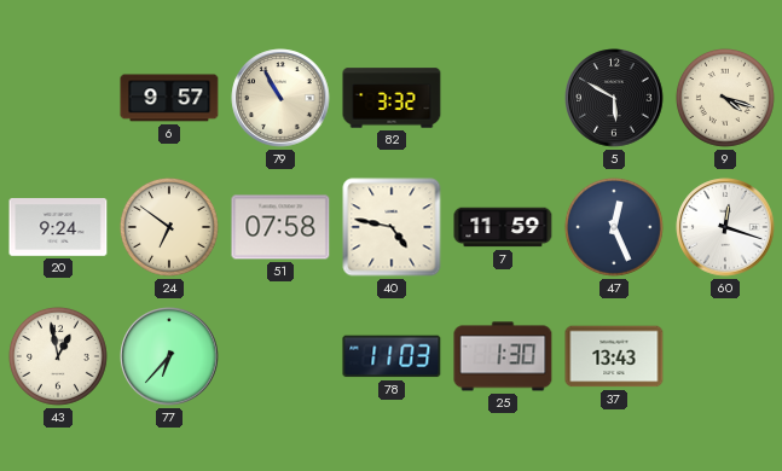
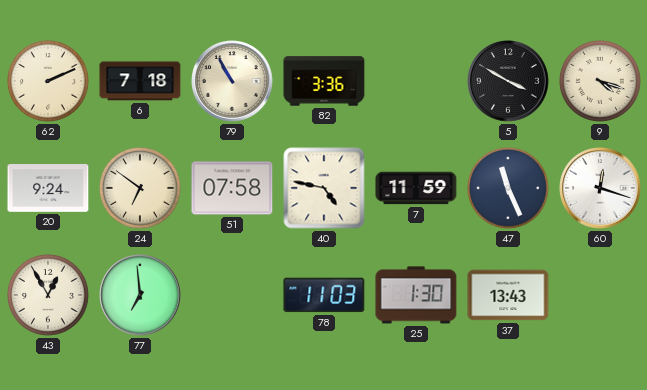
62: none -> 2:11
6: 9:57 -> 7:18
82: 3:32 -> 3:36
5: 5:50 -> 3:50
47: 12:26 -> 11:26
43: 12:58 -> 12:55
77: 6:37 -> 6:59
